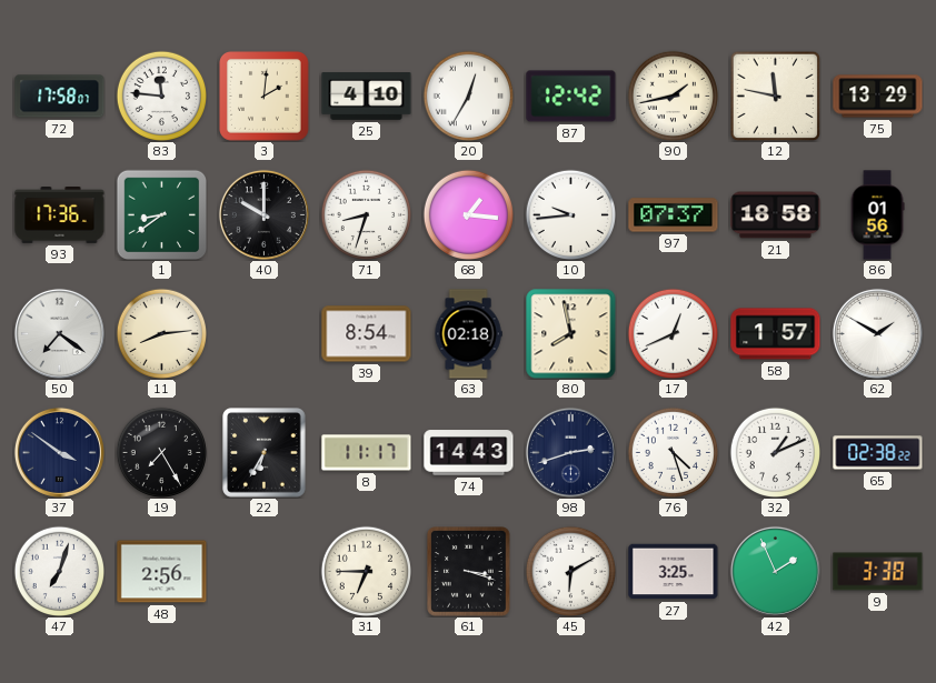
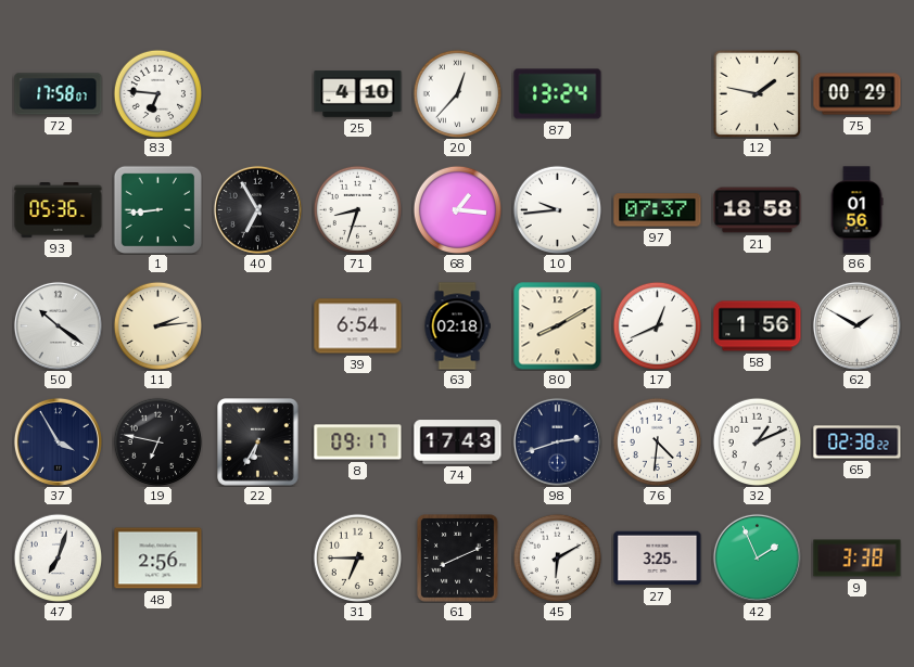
83: 11:46 -> 6:46
3: 2:01 -> none
20: 12:35 -> 12:37
87: 12:42 -> 13:24
90: 1:43 -> none
12: 11:47 -> 1:47
75: 13:29 -> 00:29
93: 17:36 -> 05:36
1: 8:39 -> 8:44
40: 10:00 -> 6:55
50: 7:21 -> 10:21
11: 8:14 -> 2:14
39: 8:54 -> 6:54
80: 7:58 -> 8:10
58: 1:57 -> 1:56
37: 3:51 -> 3:55
19: 7:25 -> 6:47
8: 11:17 -> 09:17
74: 14:43 -> 17:43
76: 4:27 -> 4:31
61: 3:18 -> 8:11
